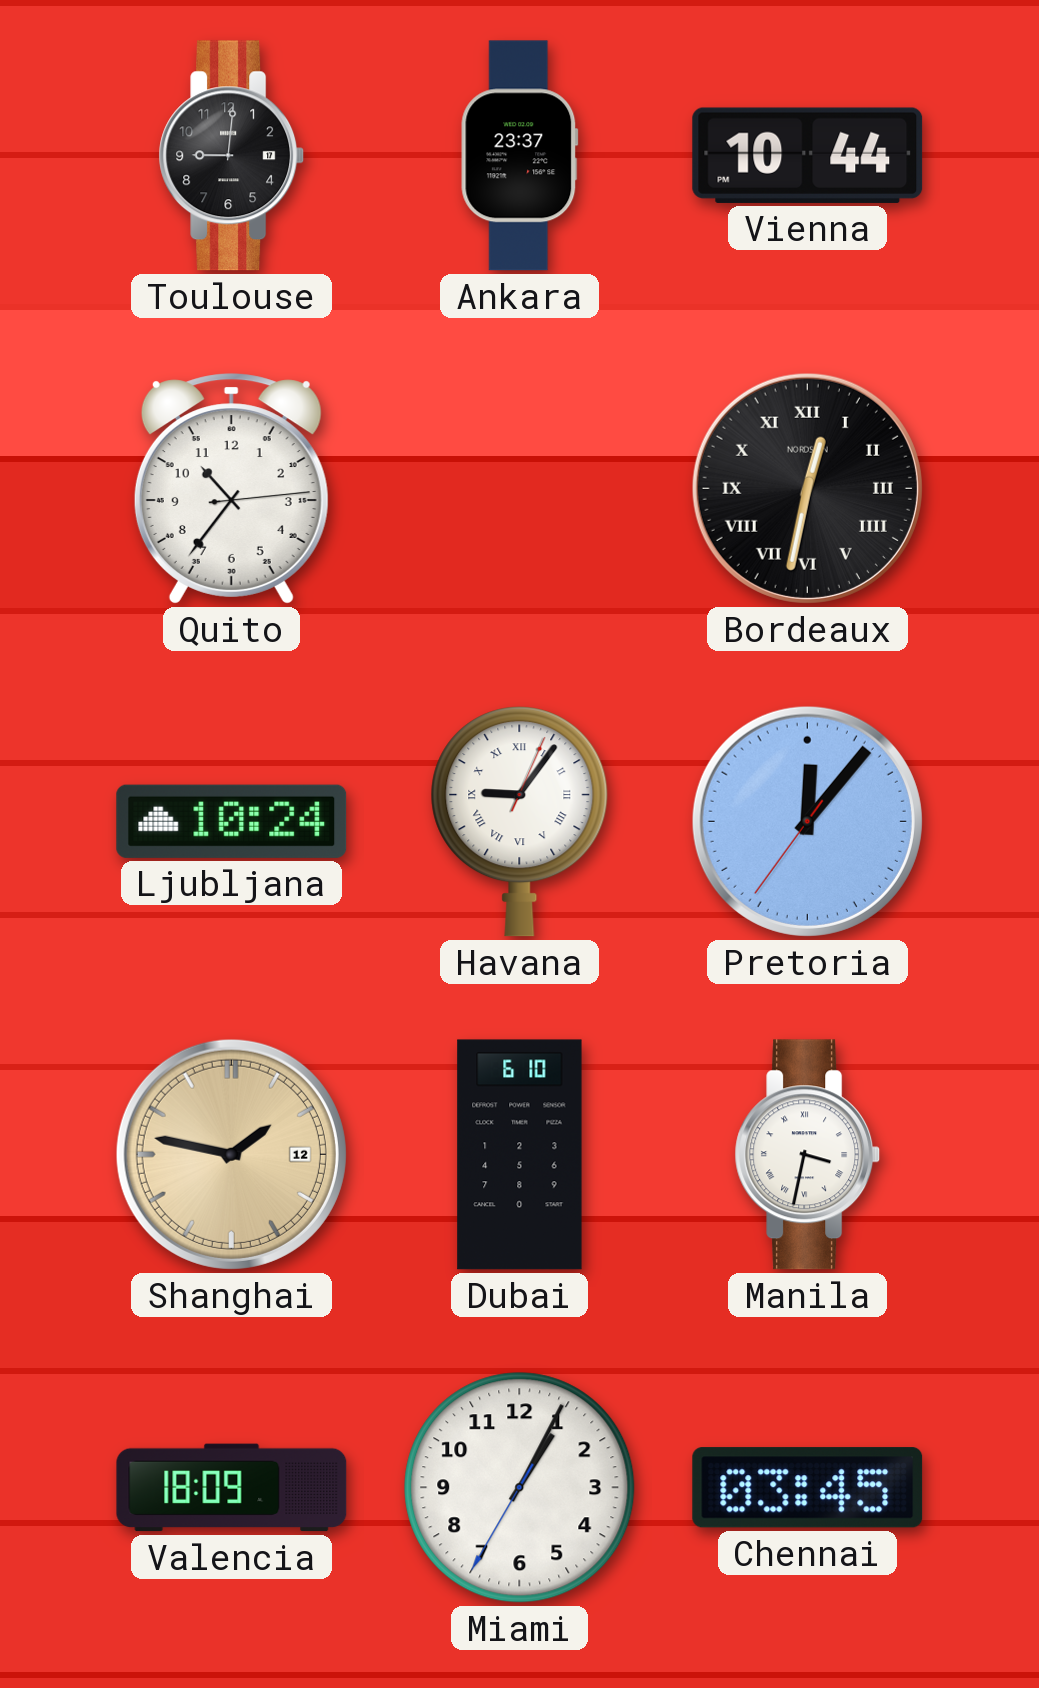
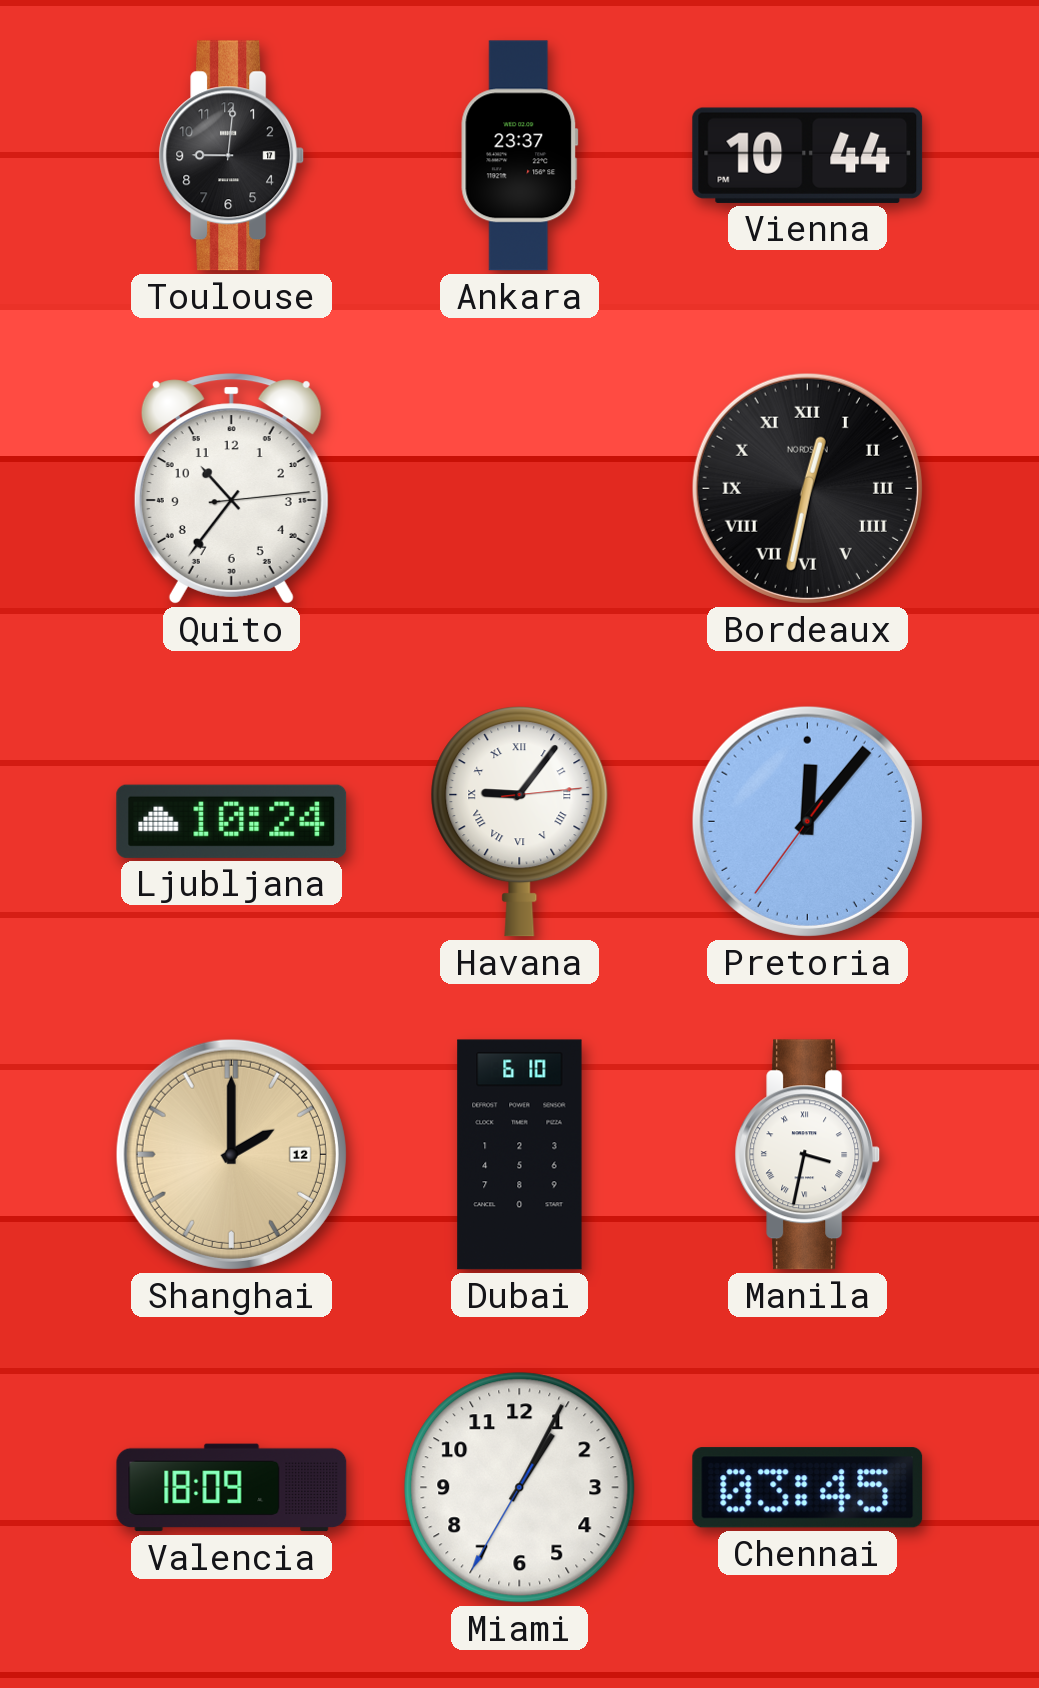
Havana: 9:06:04 -> 9:06:14
Shanghai: 1:47 -> 2:00
